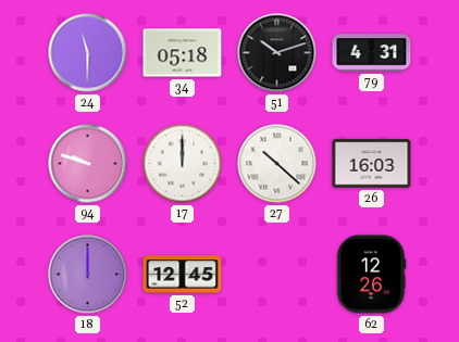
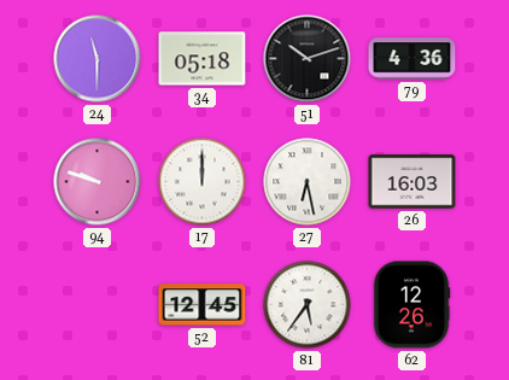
79: 4:31 -> 4:36
27: 10:22 -> 6:28
18: 12:00 -> none
81: none -> 5:36
